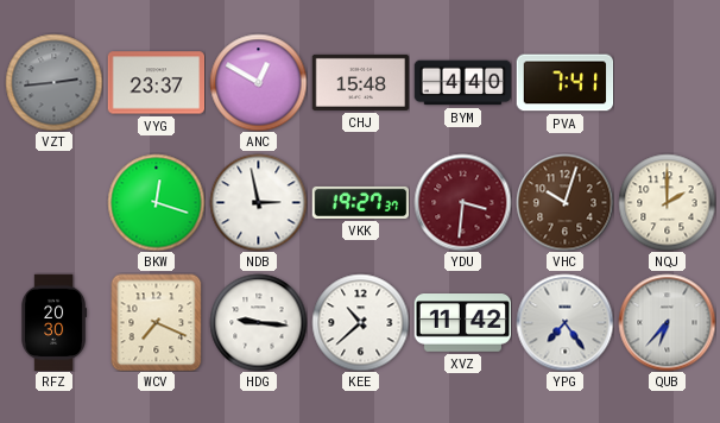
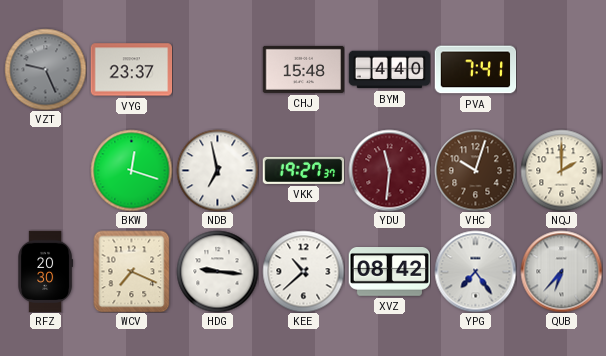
VZT: 2:44 -> 9:26
ANC: 12:50 -> none
NDB: 2:58 -> 6:58
YDU: 3:31 -> 11:31
XVZ: 11:42 -> 08:42
